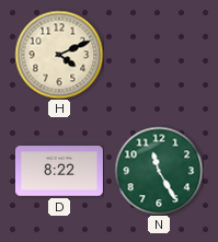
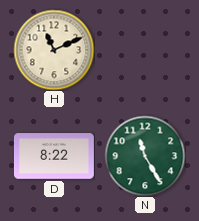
H: 4:11 -> 11:11
